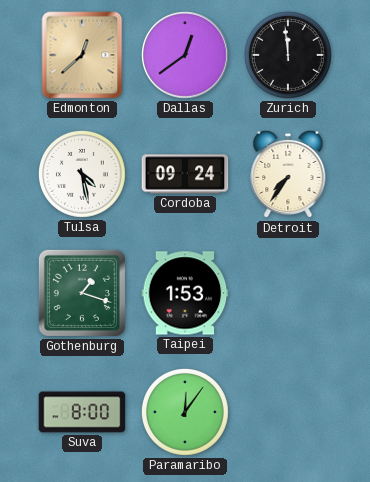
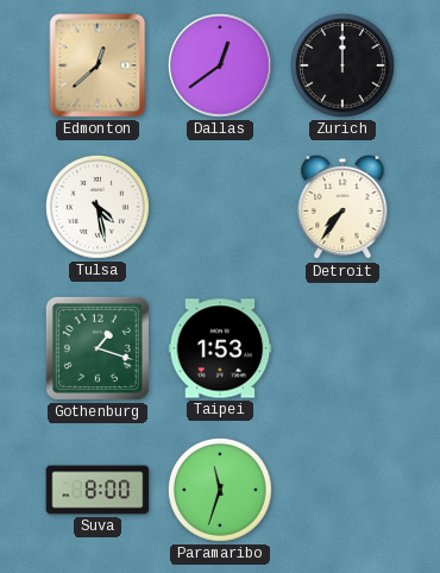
Zurich: 11:59 -> 12:00
Cordoba: 09:24 -> none
Paramaribo: 12:06 -> 11:33
